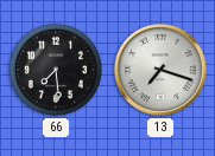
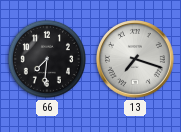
66: 7:29 -> 7:31
